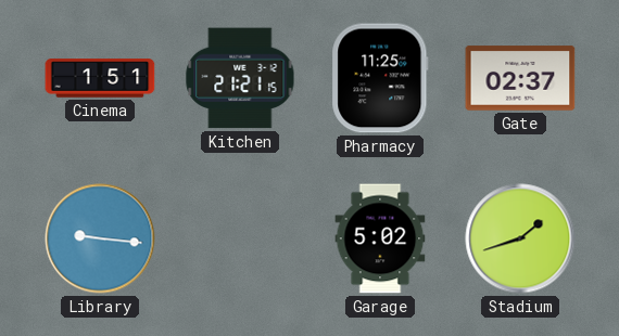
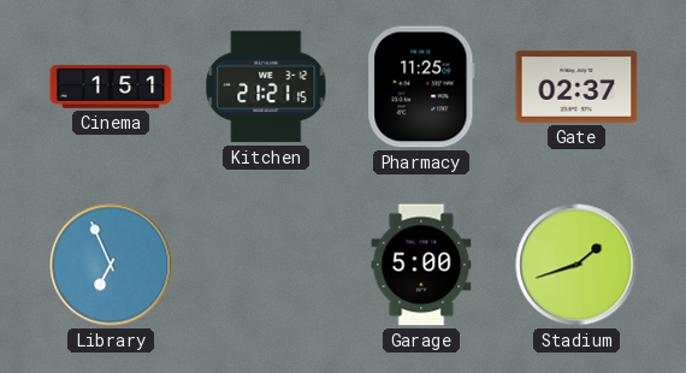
Library: 9:16 -> 6:56
Garage: 5:02 -> 5:00
